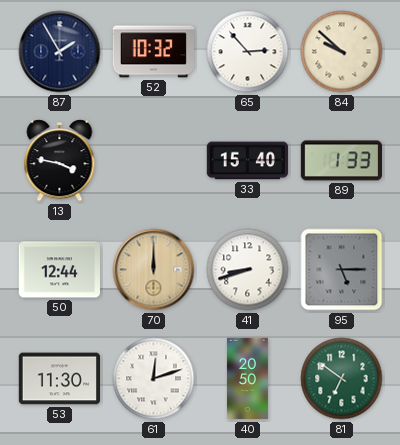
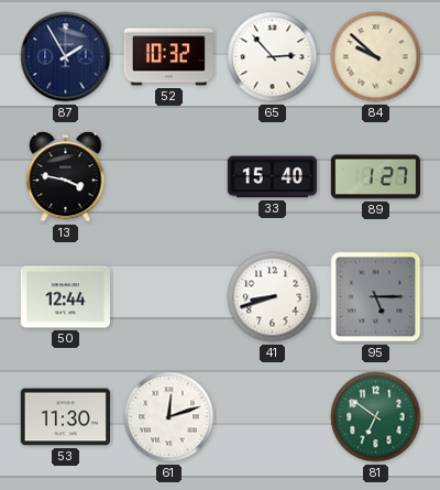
89: 1:33 -> 1:27
70: 12:00 -> none
40: 20:50 -> none
